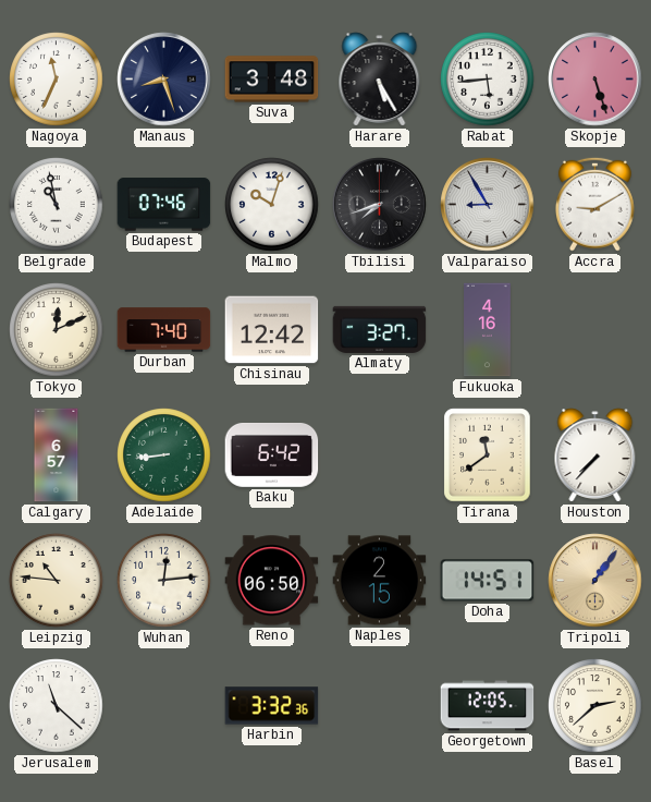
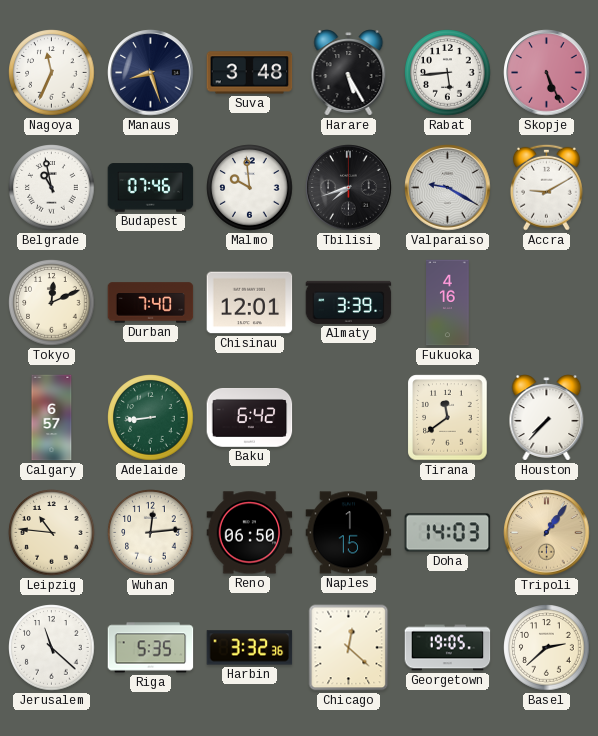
Skopje: 5:27 -> 5:26
Malmo: 10:03 -> 9:59
Valparaiso: 8:55 -> 9:20
Chisinau: 12:42 -> 12:01
Almaty: 3:27 -> 3:39
Naples: 2:15 -> 1:15
Doha: 14:51 -> 14:03
Riga: none -> 5:35
Chicago: none -> 12:22
Georgetown: 12:05 -> 19:05
